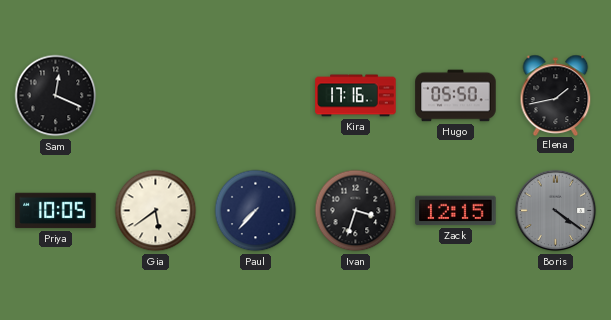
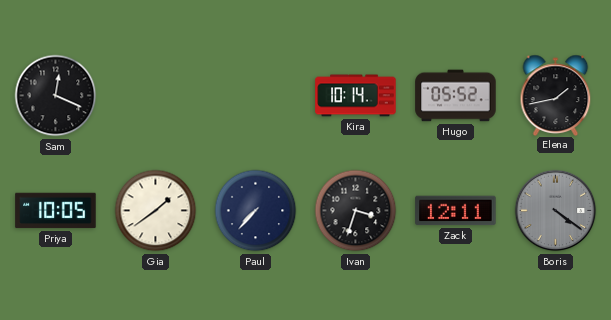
Kira: 17:16 -> 10:14
Hugo: 05:50 -> 05:52
Gia: 5:39 -> 1:39
Zack: 12:15 -> 12:11
